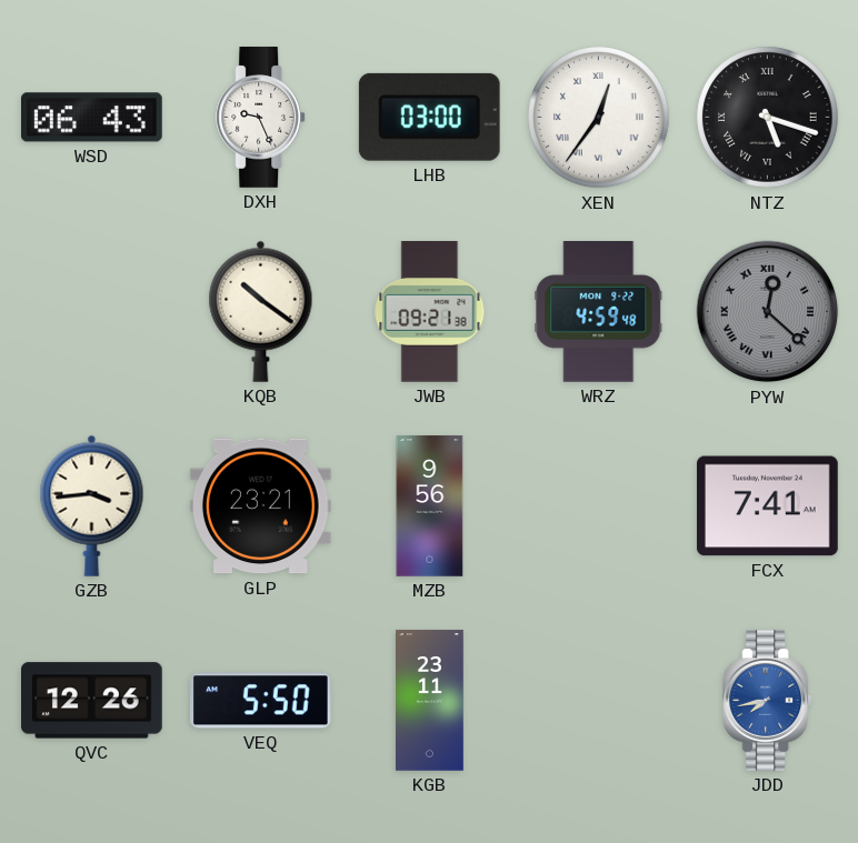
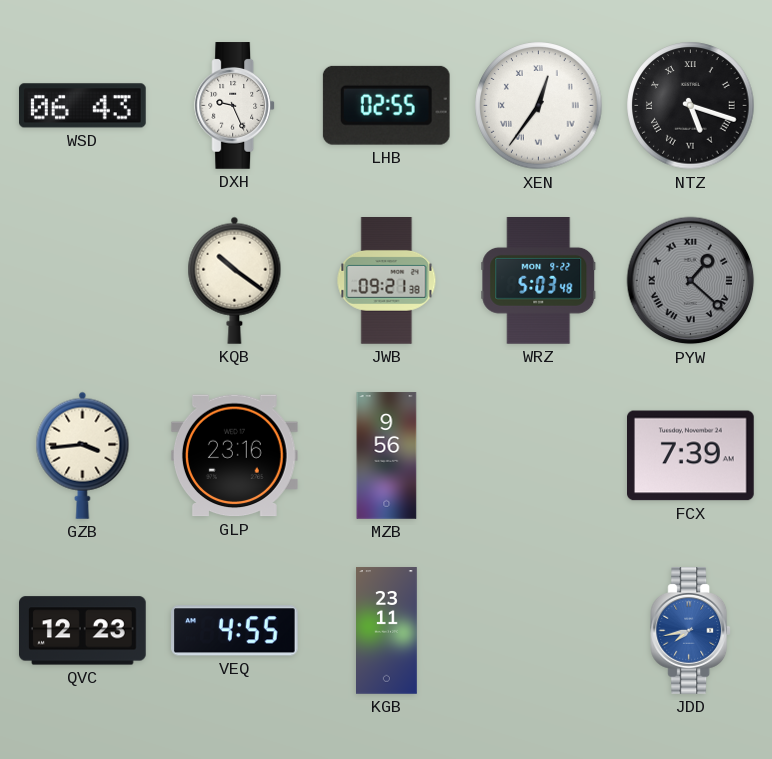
LHB: 03:00 -> 02:55
WRZ: 4:59 -> 5:03
PYW: 12:22 -> 1:22
GLP: 23:21 -> 23:16
FCX: 7:41 -> 7:39
QVC: 12:26 -> 12:23
VEQ: 5:50 -> 4:55
